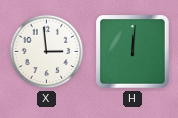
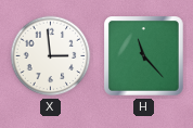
H: 12:01 -> 11:23
